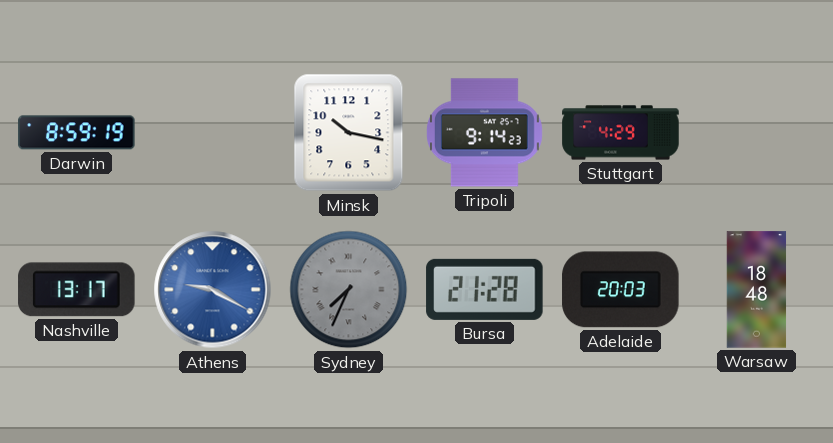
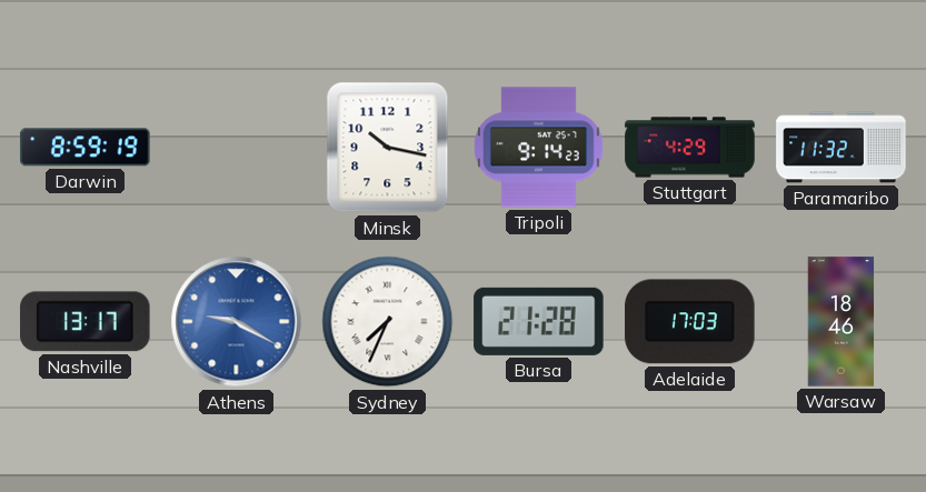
Paramaribo: none -> 11:32
Sydney dial: grey -> white
Adelaide: 20:03 -> 17:03
Warsaw: 18:48 -> 18:46
